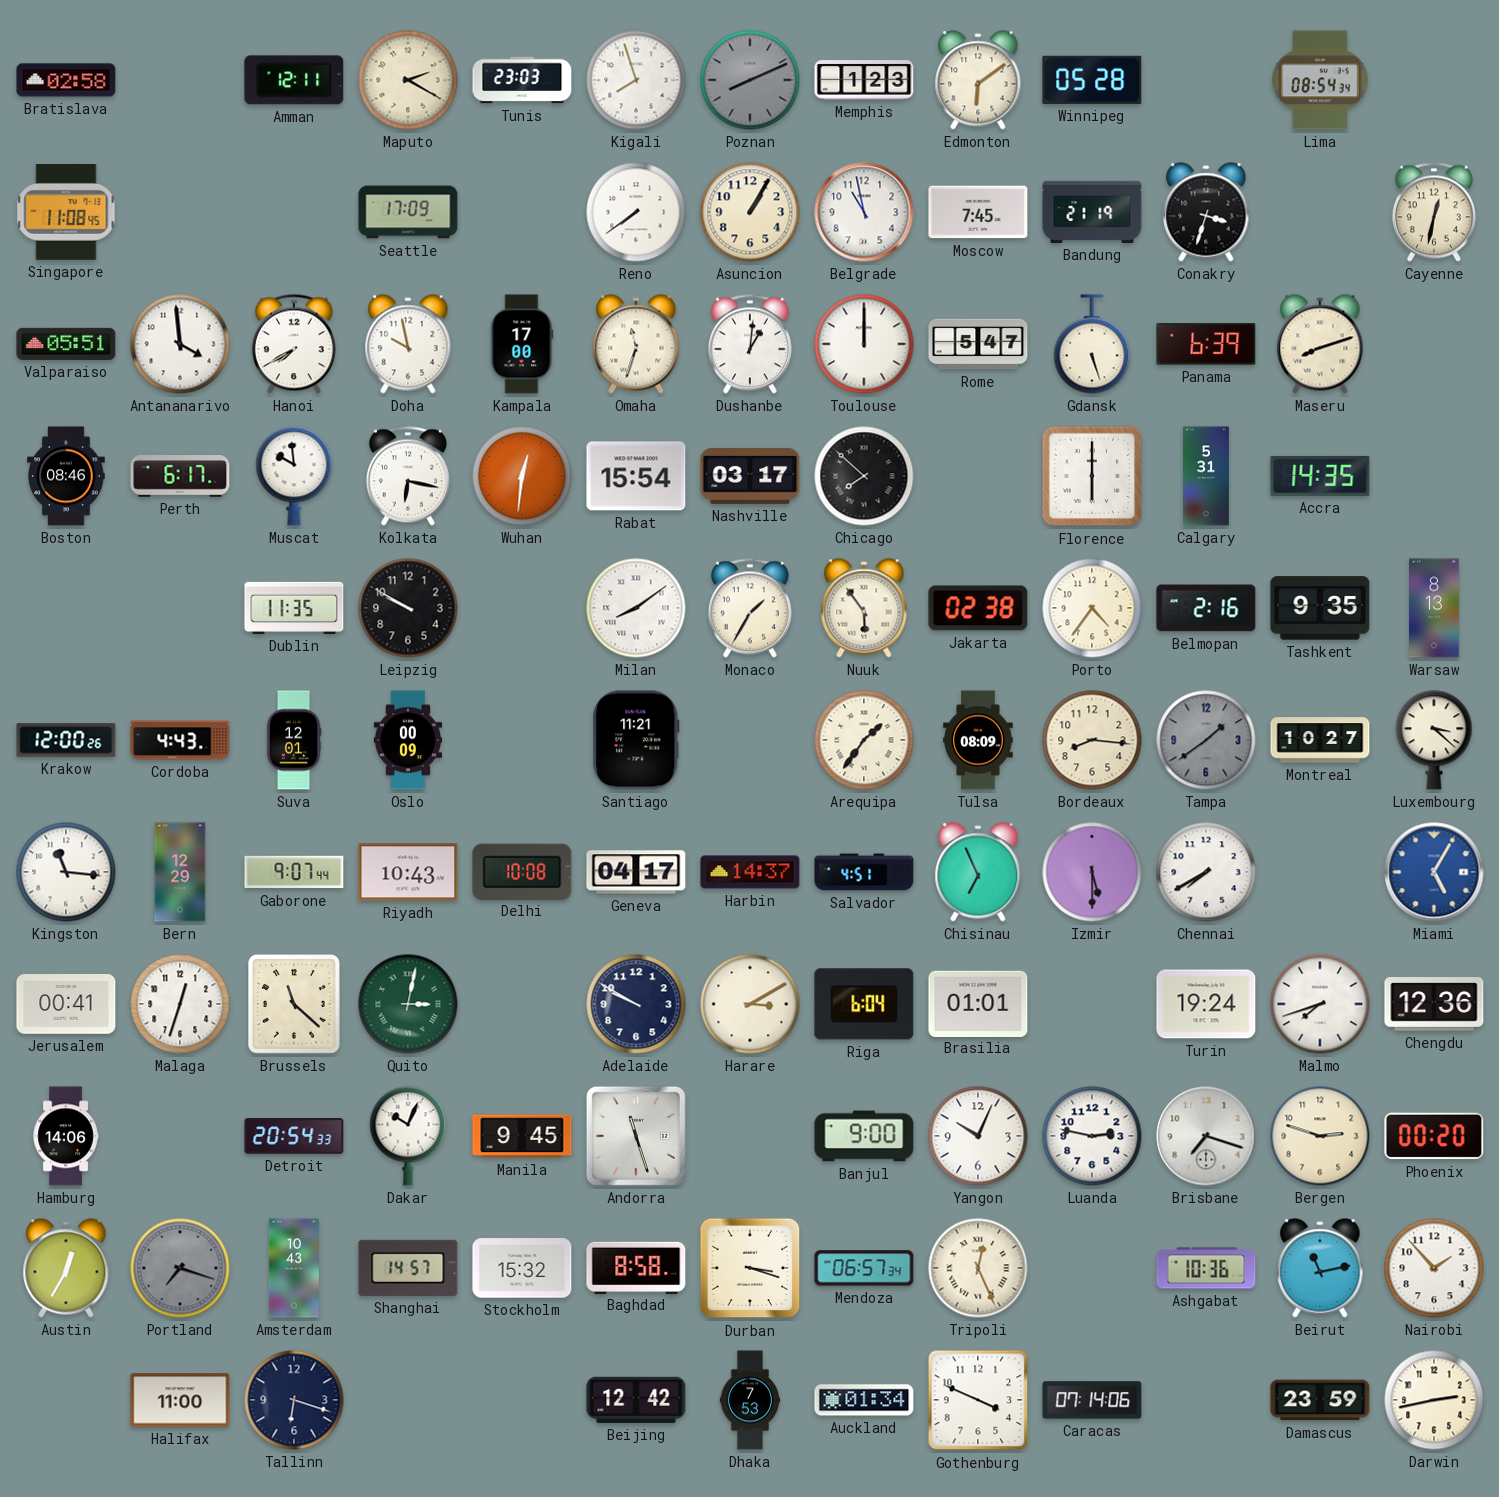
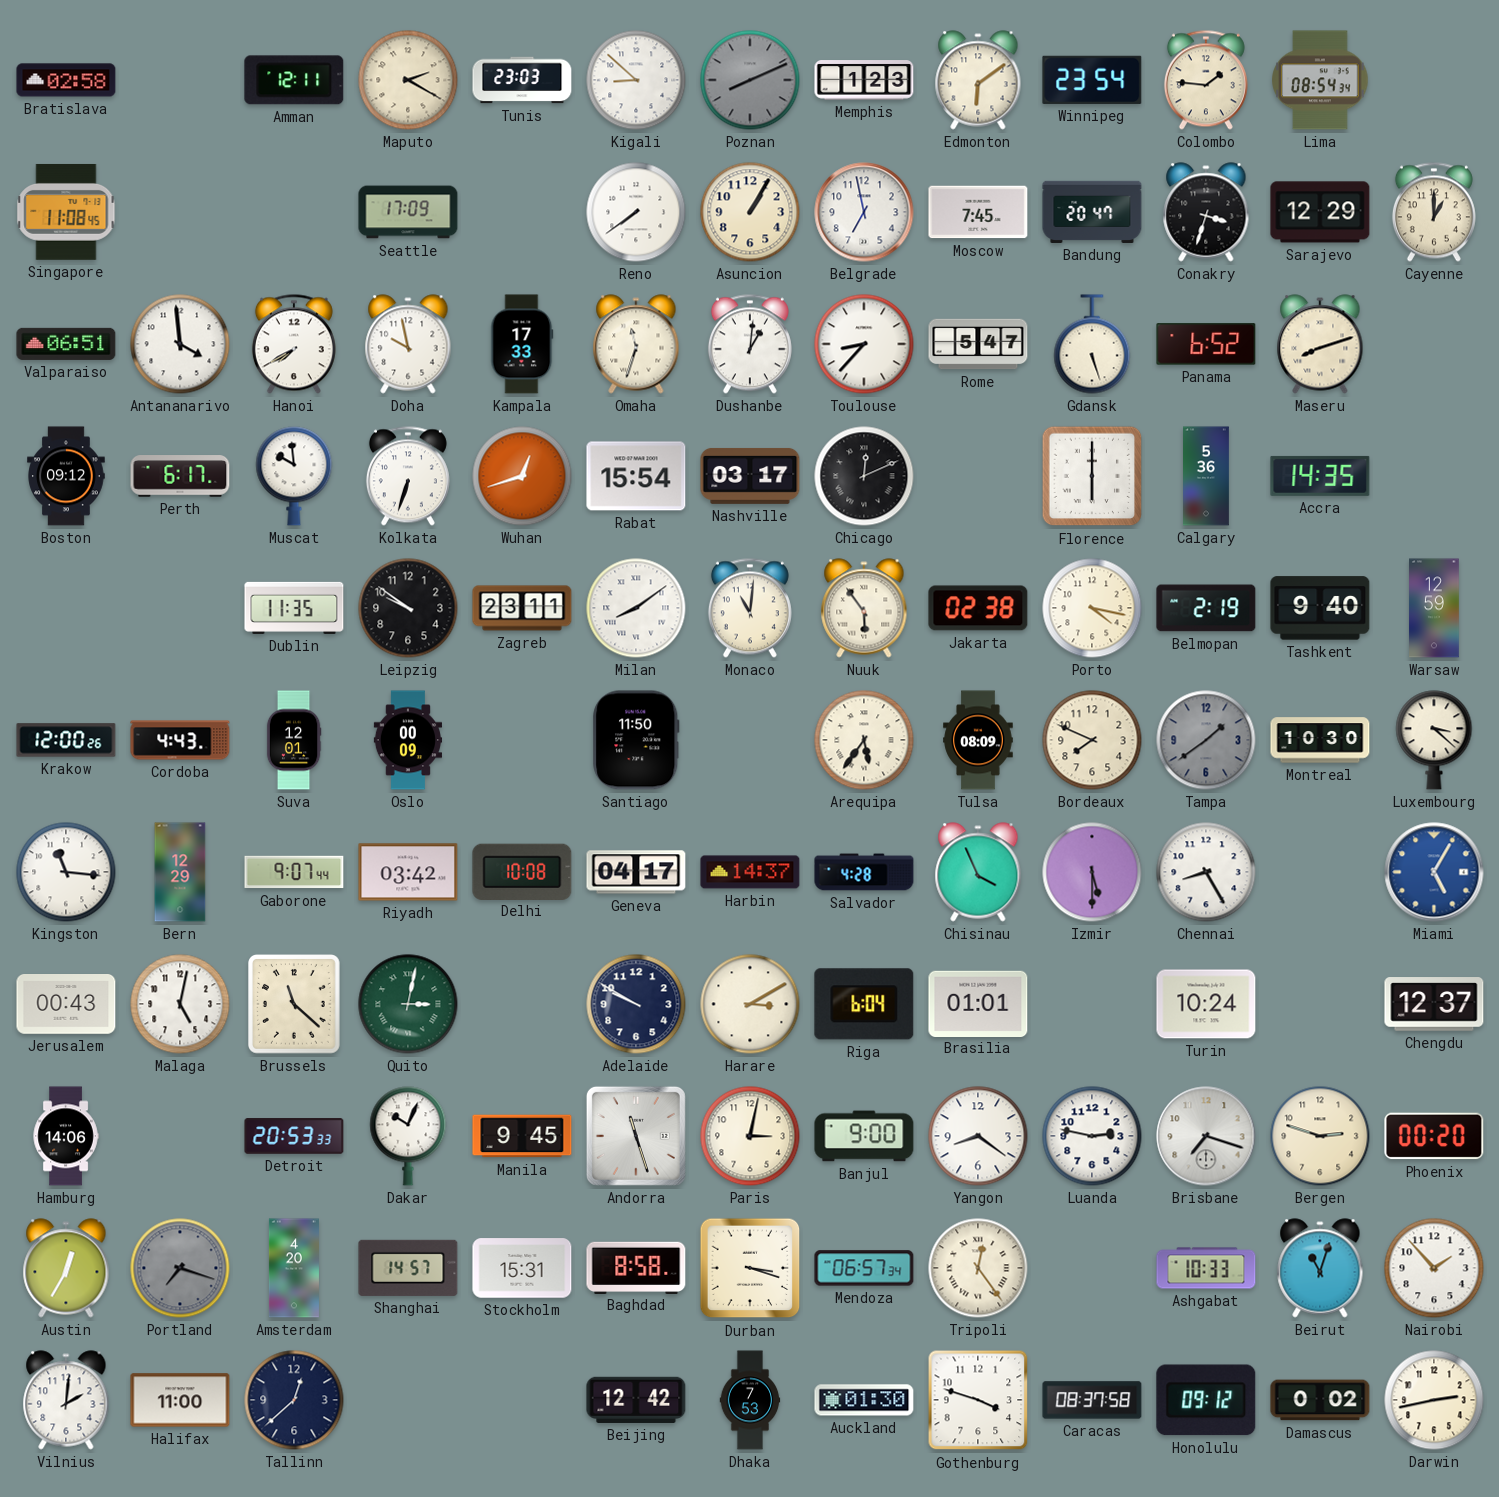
Kigali: 7:57 -> 8:52
Winnipeg: 05:28 -> 23:54
Colombo: none -> 1:46
Belgrade: 10:58 -> 6:58
Bandung: 21:19 -> 20:47
Sarajevo: none -> 12:29
Cayenne: 12:32 -> 1:00
Valparaiso: 05:51 -> 06:51
Kampala: 17:00 -> 17:33
Toulouse: 12:00 -> 8:37
Panama: 6:39 -> 6:52
Boston: 08:46 -> 09:12
Kolkata: 6:17 -> 6:33
Wuhan: 12:31 -> 12:42
Chicago: 7:52 -> 12:11
Calgary: 5:31 -> 5:36
Leipzig: 9:50 -> 9:51
Zagreb: none -> 23:11
Monaco: 1:35 -> 11:01
Porto: 4:36 -> 4:17
Belmopan: 2:16 -> 2:19
Tashkent: 9:35 -> 9:40
Warsaw: 8:13 -> 12:59
Santiago: 11:21 -> 11:50
Arequipa: 1:36 -> 5:36
Bordeaux: 8:16 -> 7:49
Montreal: 10:27 -> 10:30
Riyadh: 10:43 -> 03:42
Salvador: 4:51 -> 4:28
Chisinau: 6:56 -> 3:56
Chennai: 7:40 -> 8:25
Jerusalem: 00:41 -> 00:43
Malaga: 12:33 -> 5:02
Turin: 19:24 -> 10:24
Malmo: 7:42 -> none
Chengdu: 12:36 -> 12:37
Detroit: 20:54 -> 20:53
Paris: none -> 3:02
Yangon: 10:04 -> 8:21
Amsterdam: 10:43 -> 4:20
Stockholm: 15:32 -> 15:31
Tripoli: 12:26 -> 12:24
Ashgabat: 10:36 -> 10:33
Beirut: 11:13 -> 11:03
Vilnius: none -> 2:01
Tallinn: 6:18 -> 12:38
Auckland: 01:34 -> 01:30
Gothenburg: 3:49 -> 3:48
Caracas: 07:14 -> 08:37
Honolulu: none -> 09:12
Damascus: 23:59 -> 0:02
